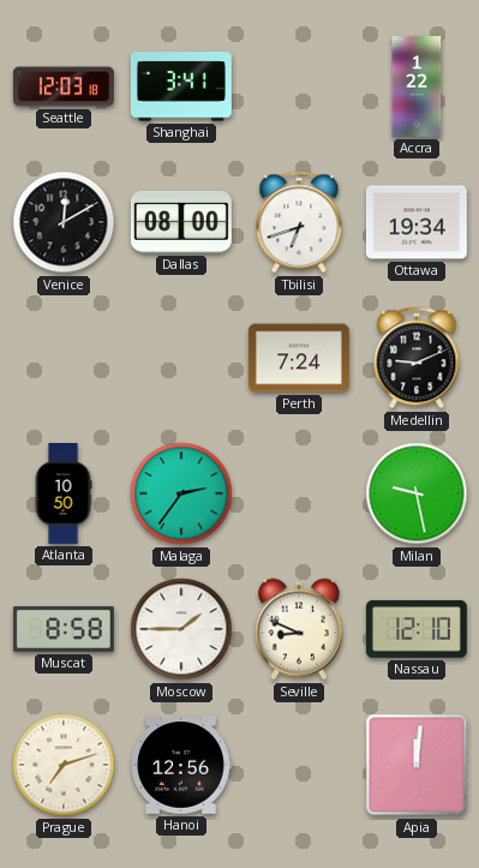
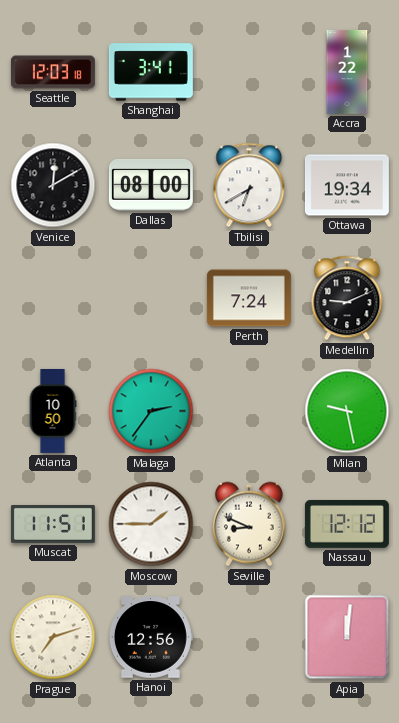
Tbilisi: 6:42 -> 6:40
Muscat: 8:58 -> 11:51
Nassau: 12:10 -> 12:12
